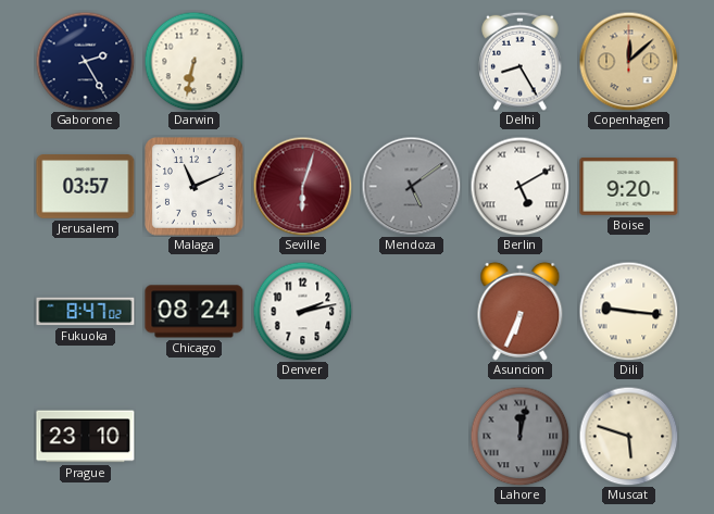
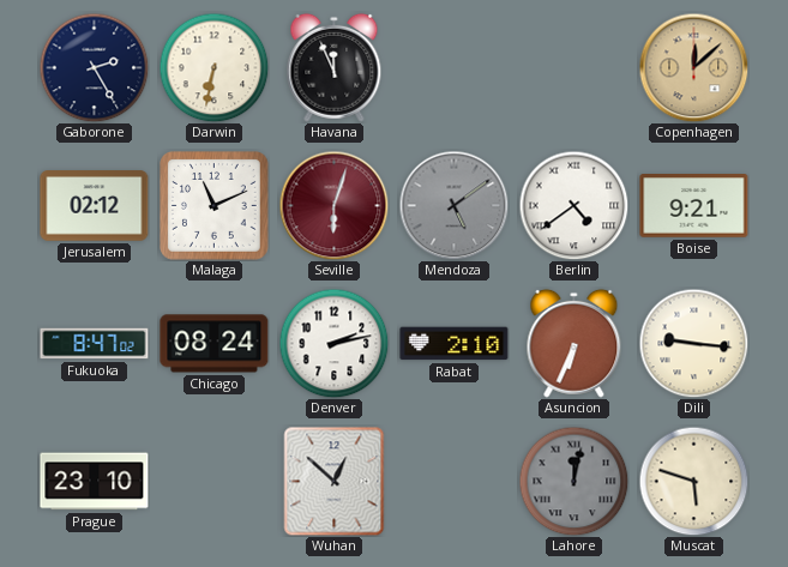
Havana: none -> 11:56
Delhi: 8:25 -> none
Jerusalem: 03:57 -> 02:12
Berlin: 5:10 -> 4:39
Boise: 9:20 -> 9:21
Rabat: none -> 2:10
Wuhan: none -> 12:52
